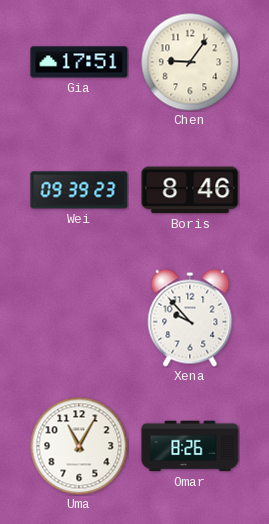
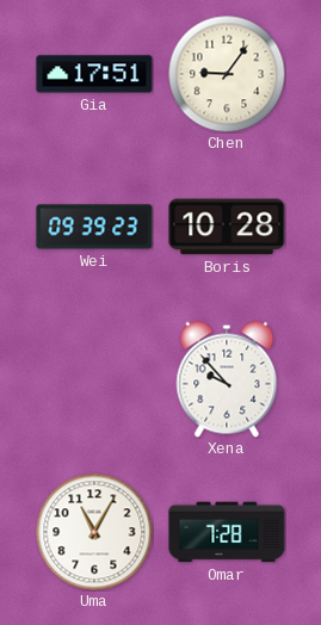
Boris: 8:46 -> 10:28
Omar: 8:26 -> 7:28
